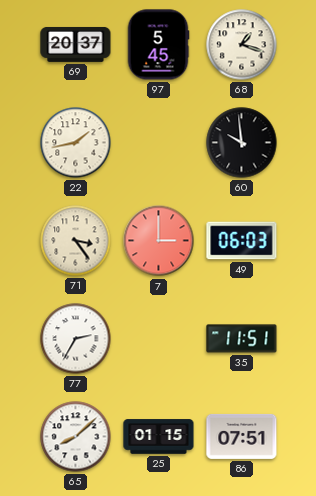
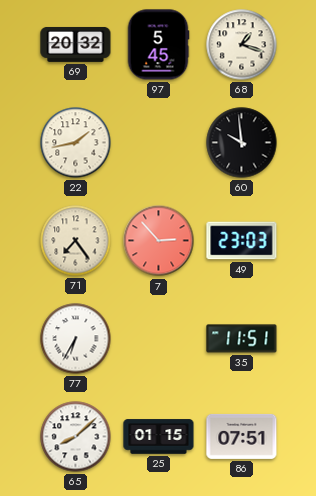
69: 20:37 -> 20:32
71: 3:24 -> 7:24
7: 3:00 -> 2:53
49: 06:03 -> 23:03
77: 2:35 -> 6:35
